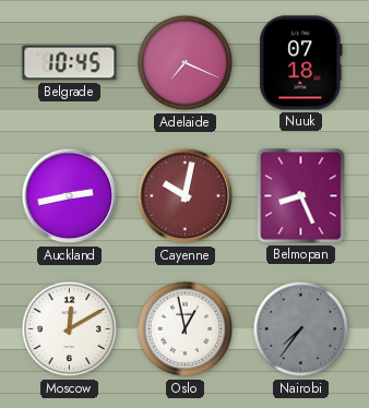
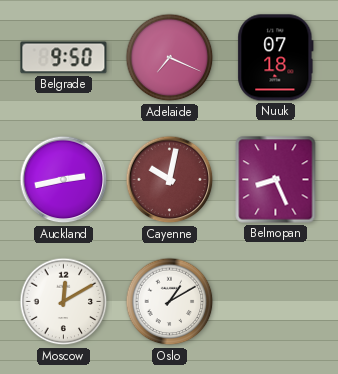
Belgrade: 10:45 -> 9:50
Oslo: 12:58 -> 1:10
Nairobi: 7:36 -> none
